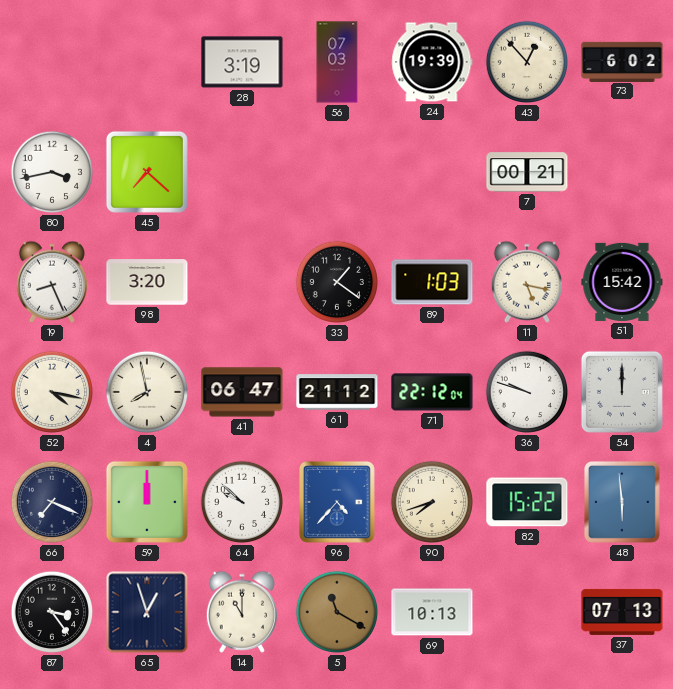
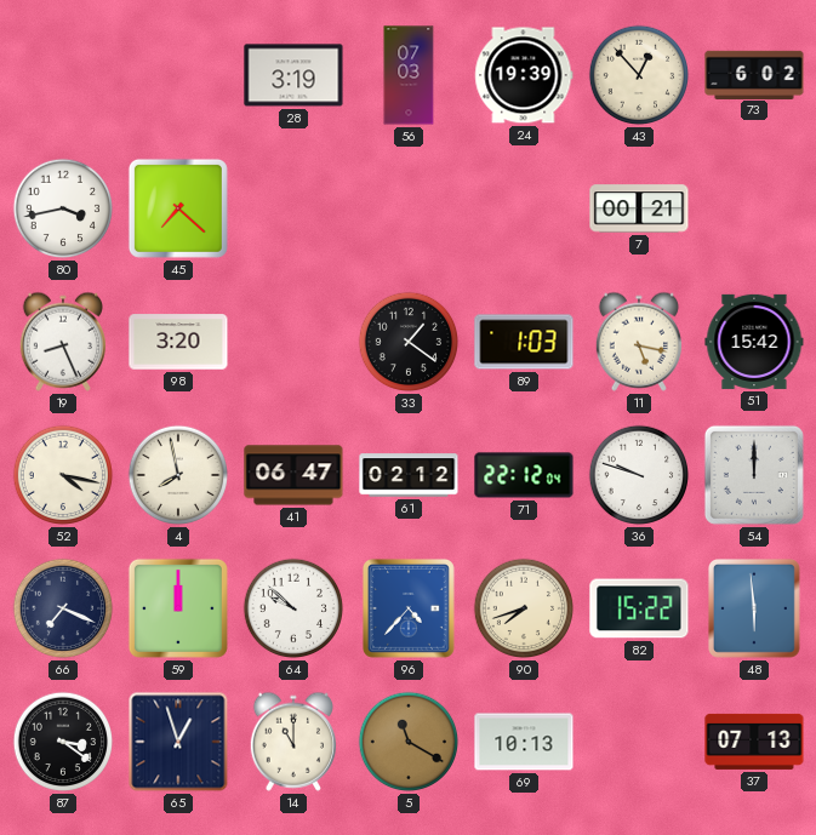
61: 21:12 -> 02:12
87: 3:24 -> 3:21
